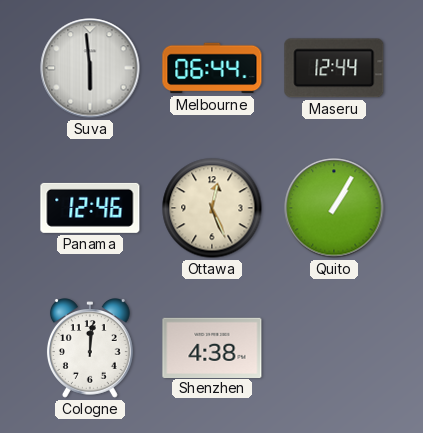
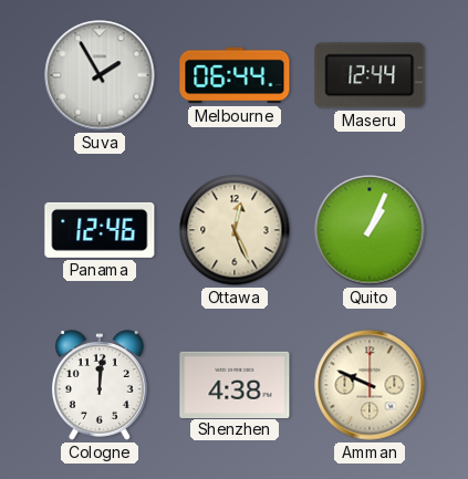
Suva: 5:59 -> 1:55
Quito: 1:05 -> 1:04
Amman: none -> 9:49
